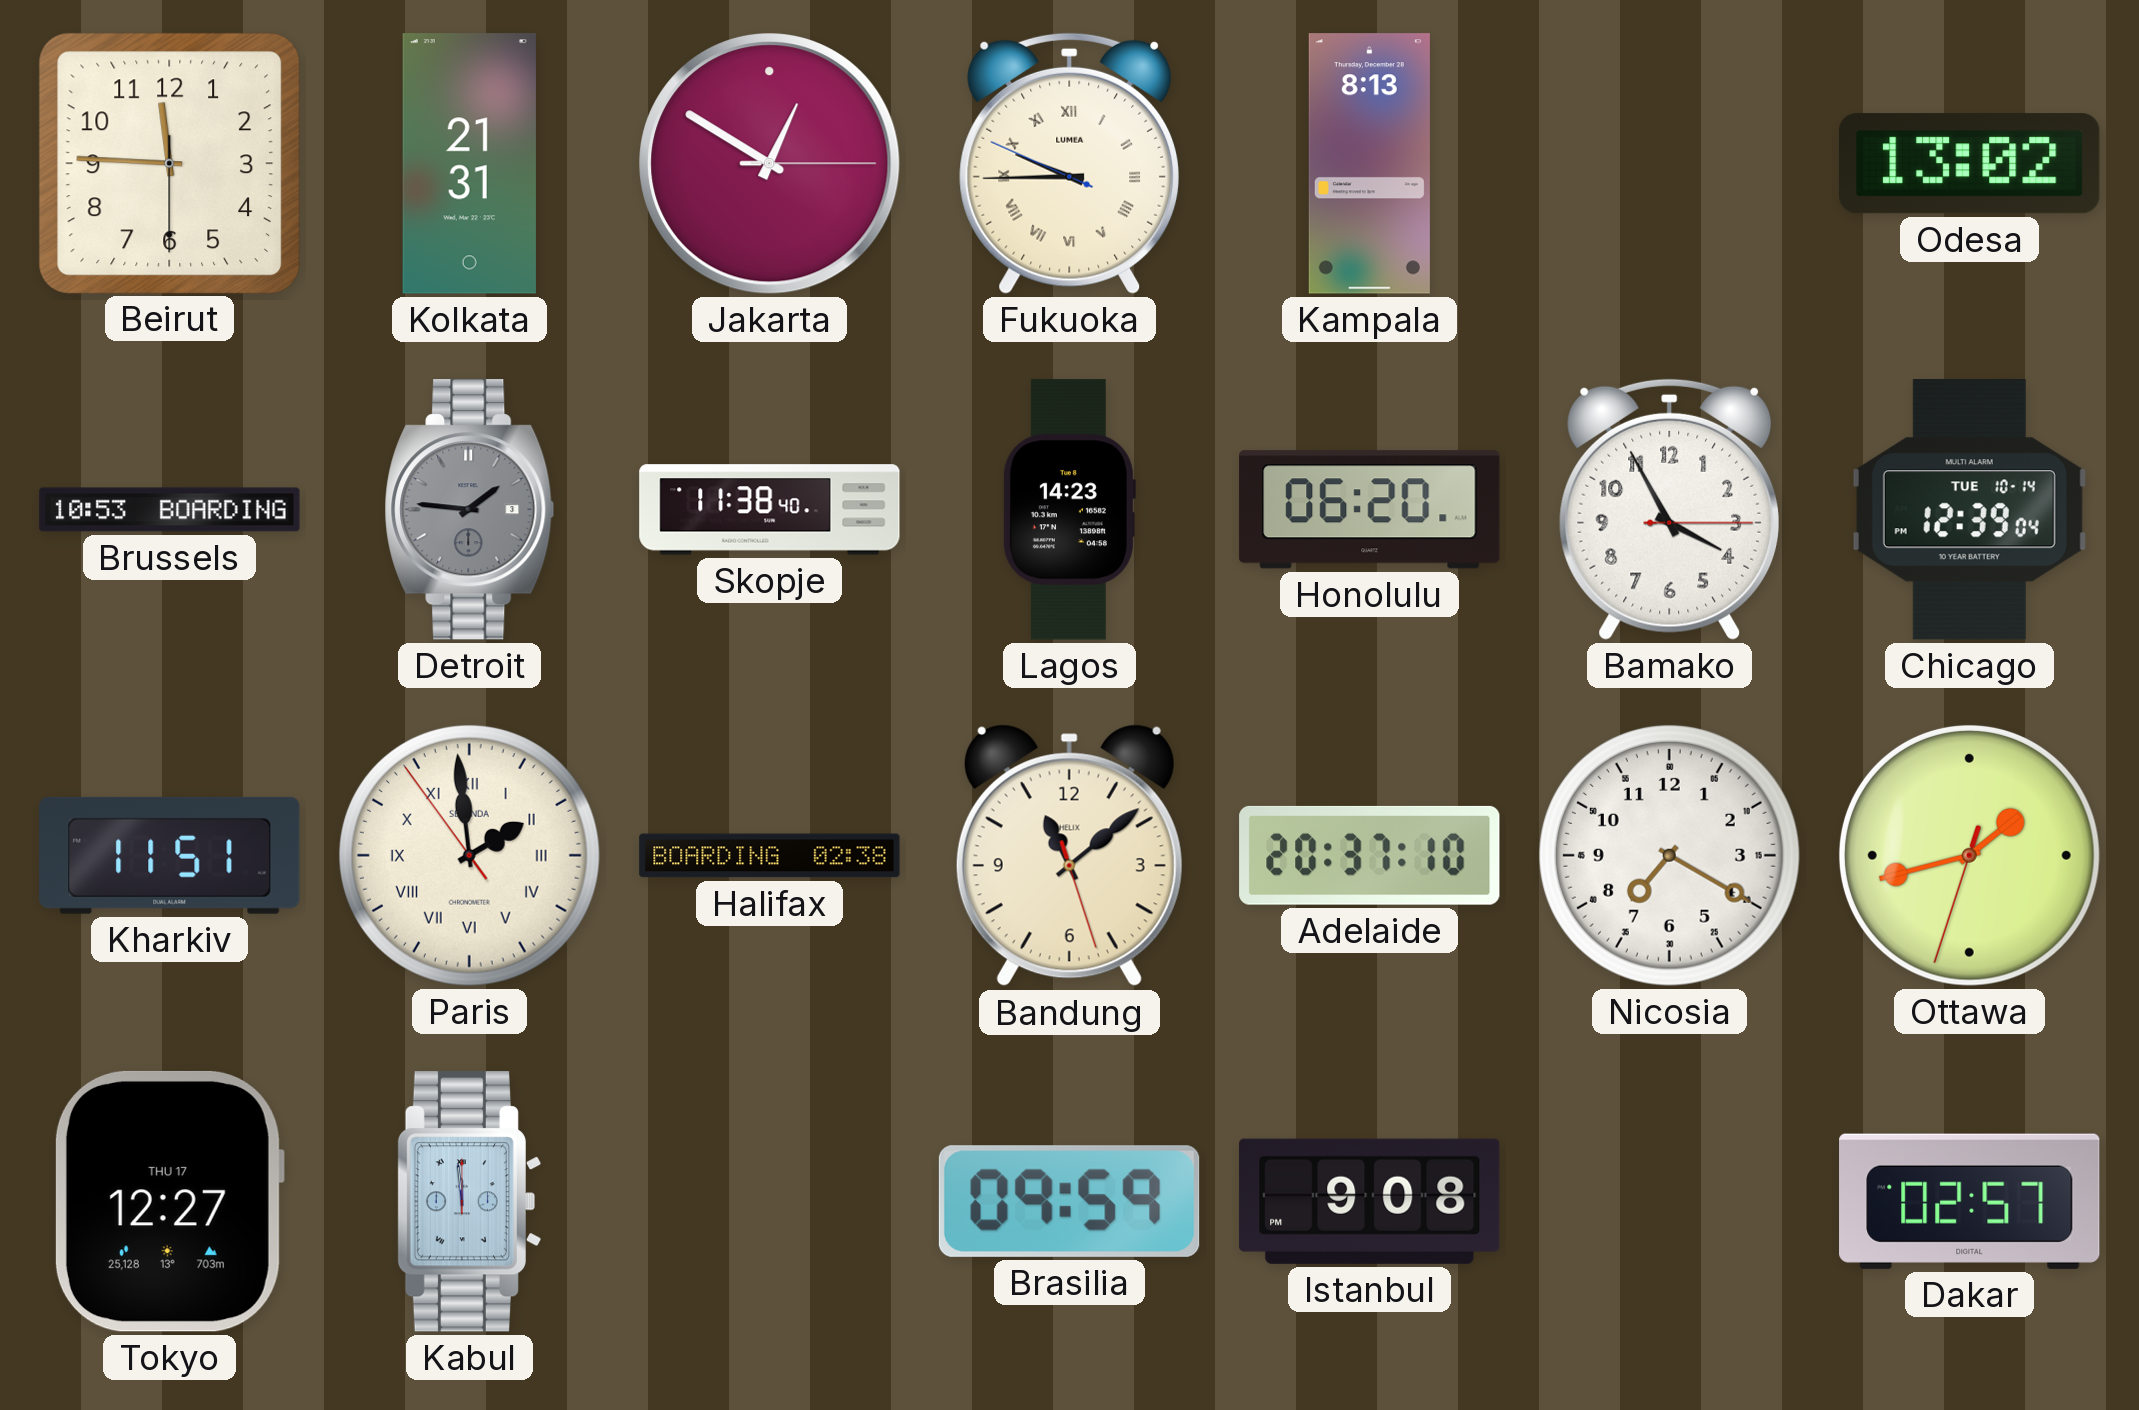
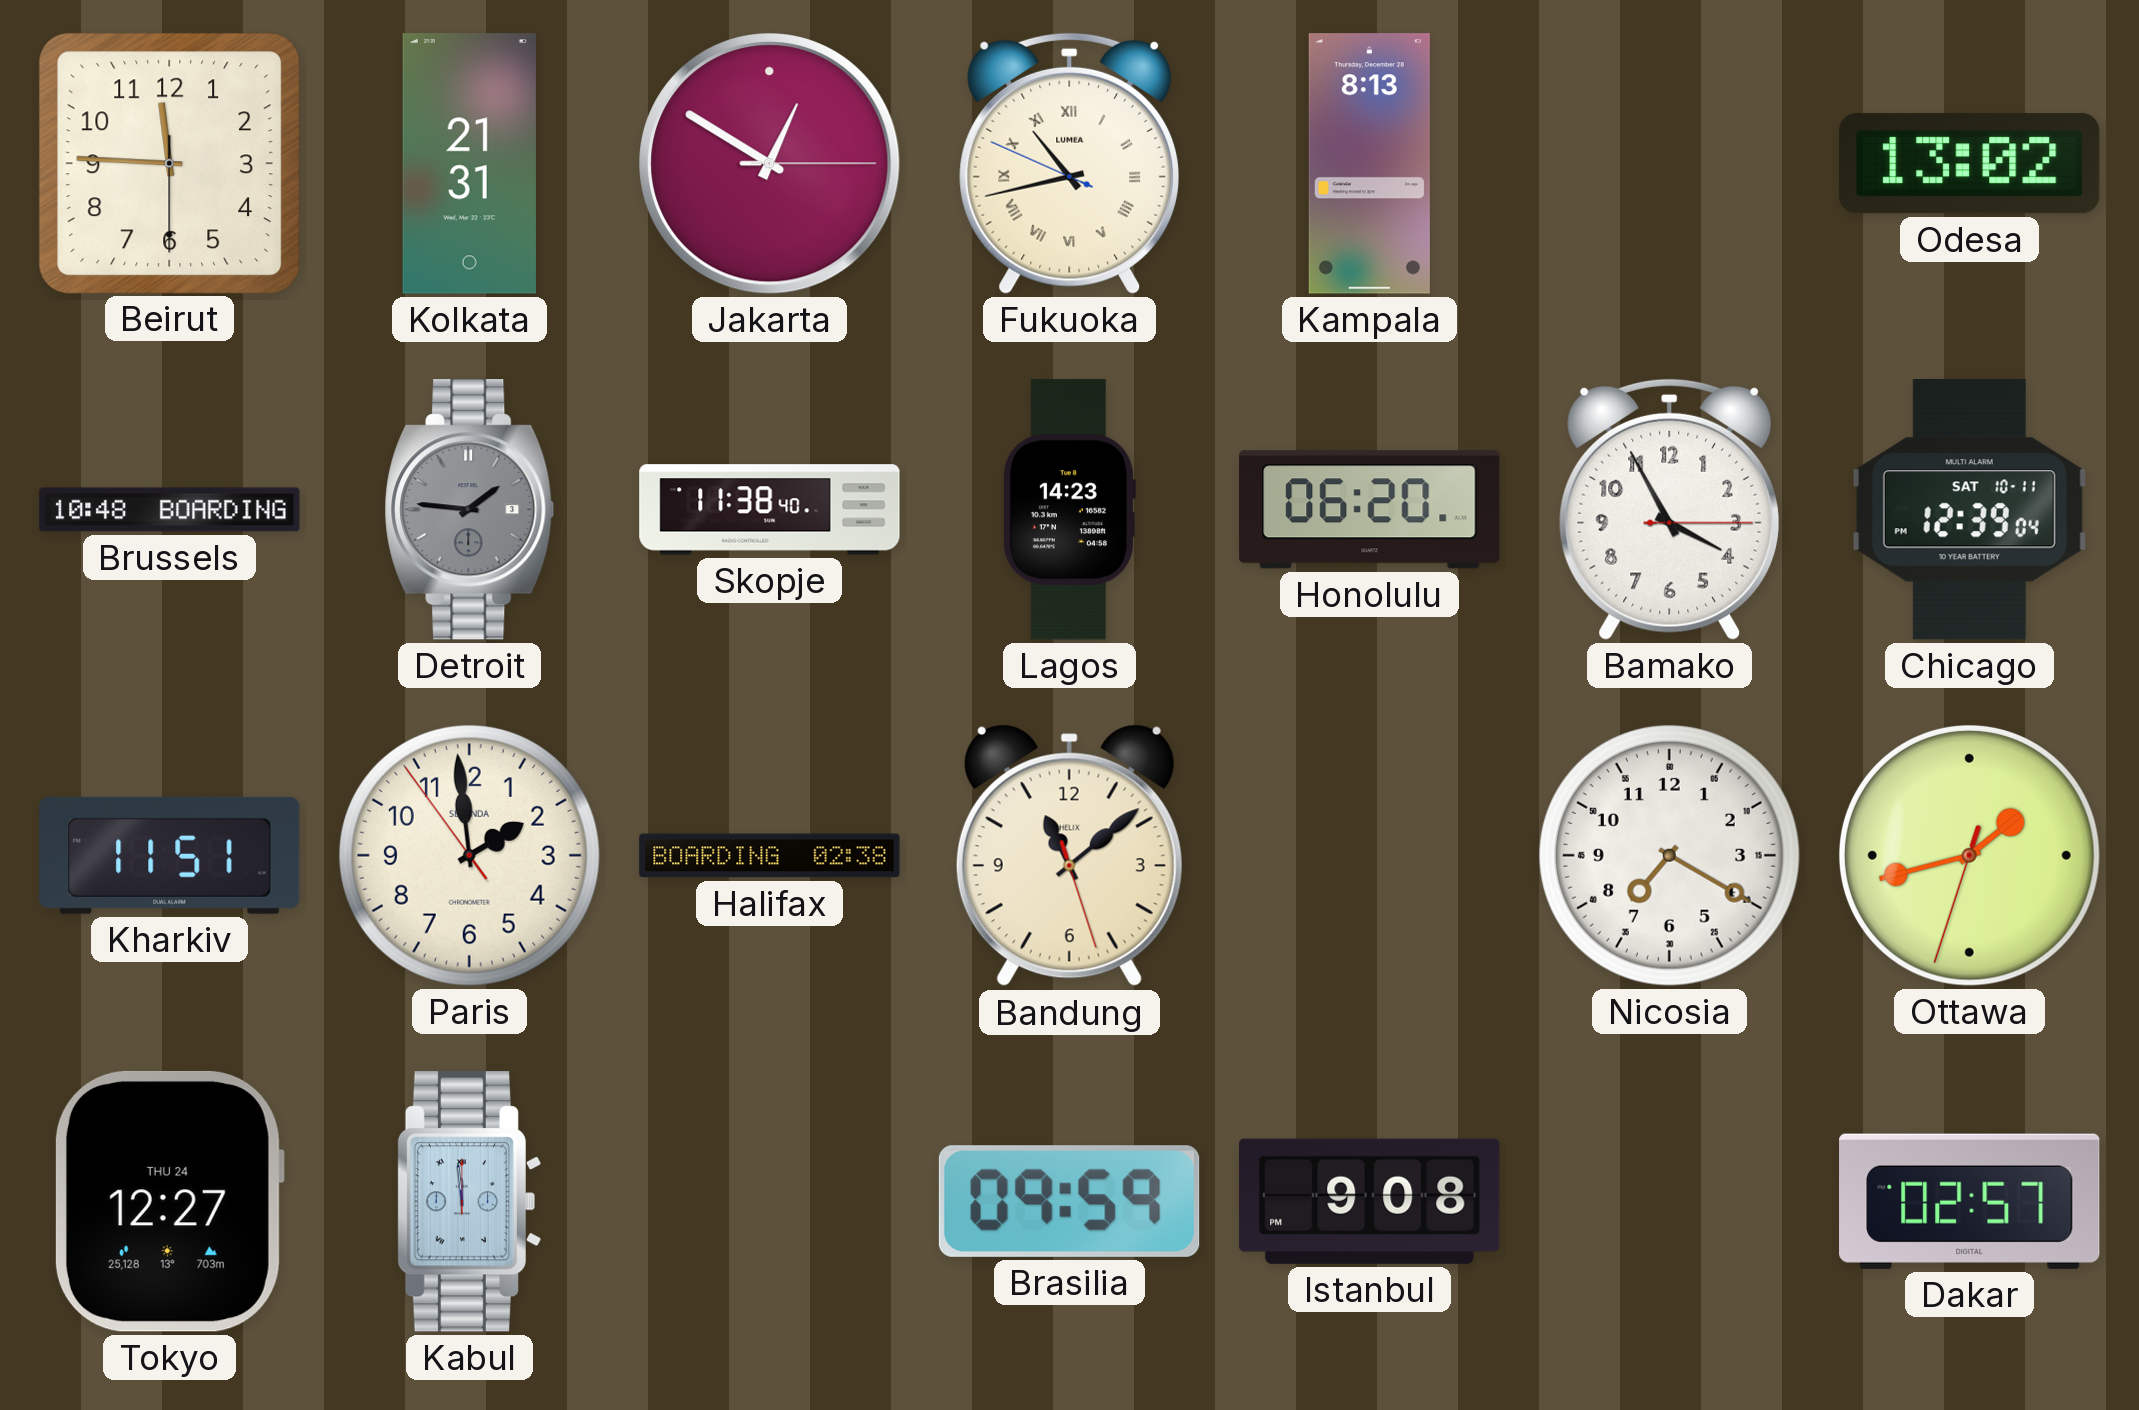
Fukuoka: 9:44 -> 10:42
Brussels: 10:53 -> 10:48
Chicago date: TUE 10-14 -> SAT 10-11
Paris numerals: Roman -> Arabic
Adelaide: 20:37 -> none
Tokyo date: THU 17 -> THU 24
